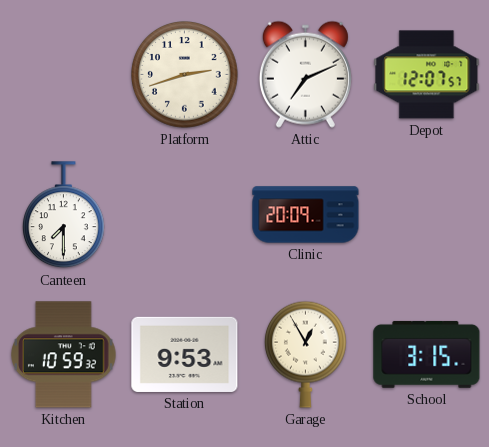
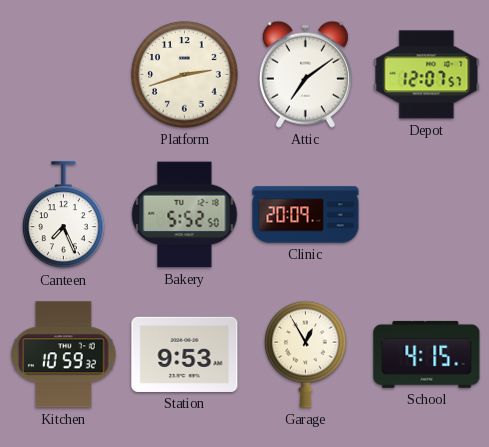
Attic: 7:11 -> 7:09
Canteen: 7:30 -> 7:26
Bakery: none -> 5:52
School: 3:15 -> 4:15
